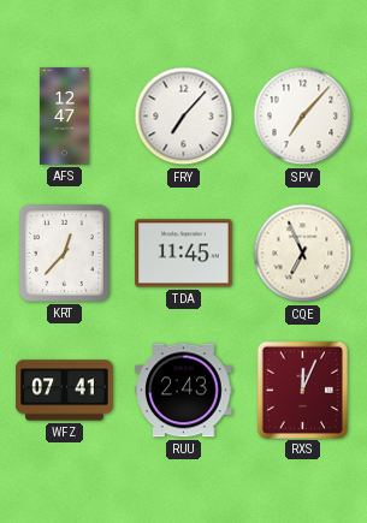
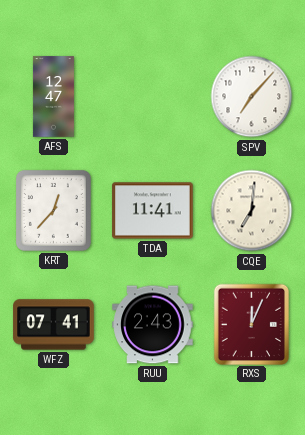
FRY: 7:07 -> none
TDA: 11:45 -> 11:41
CQE: 6:56 -> 7:01
